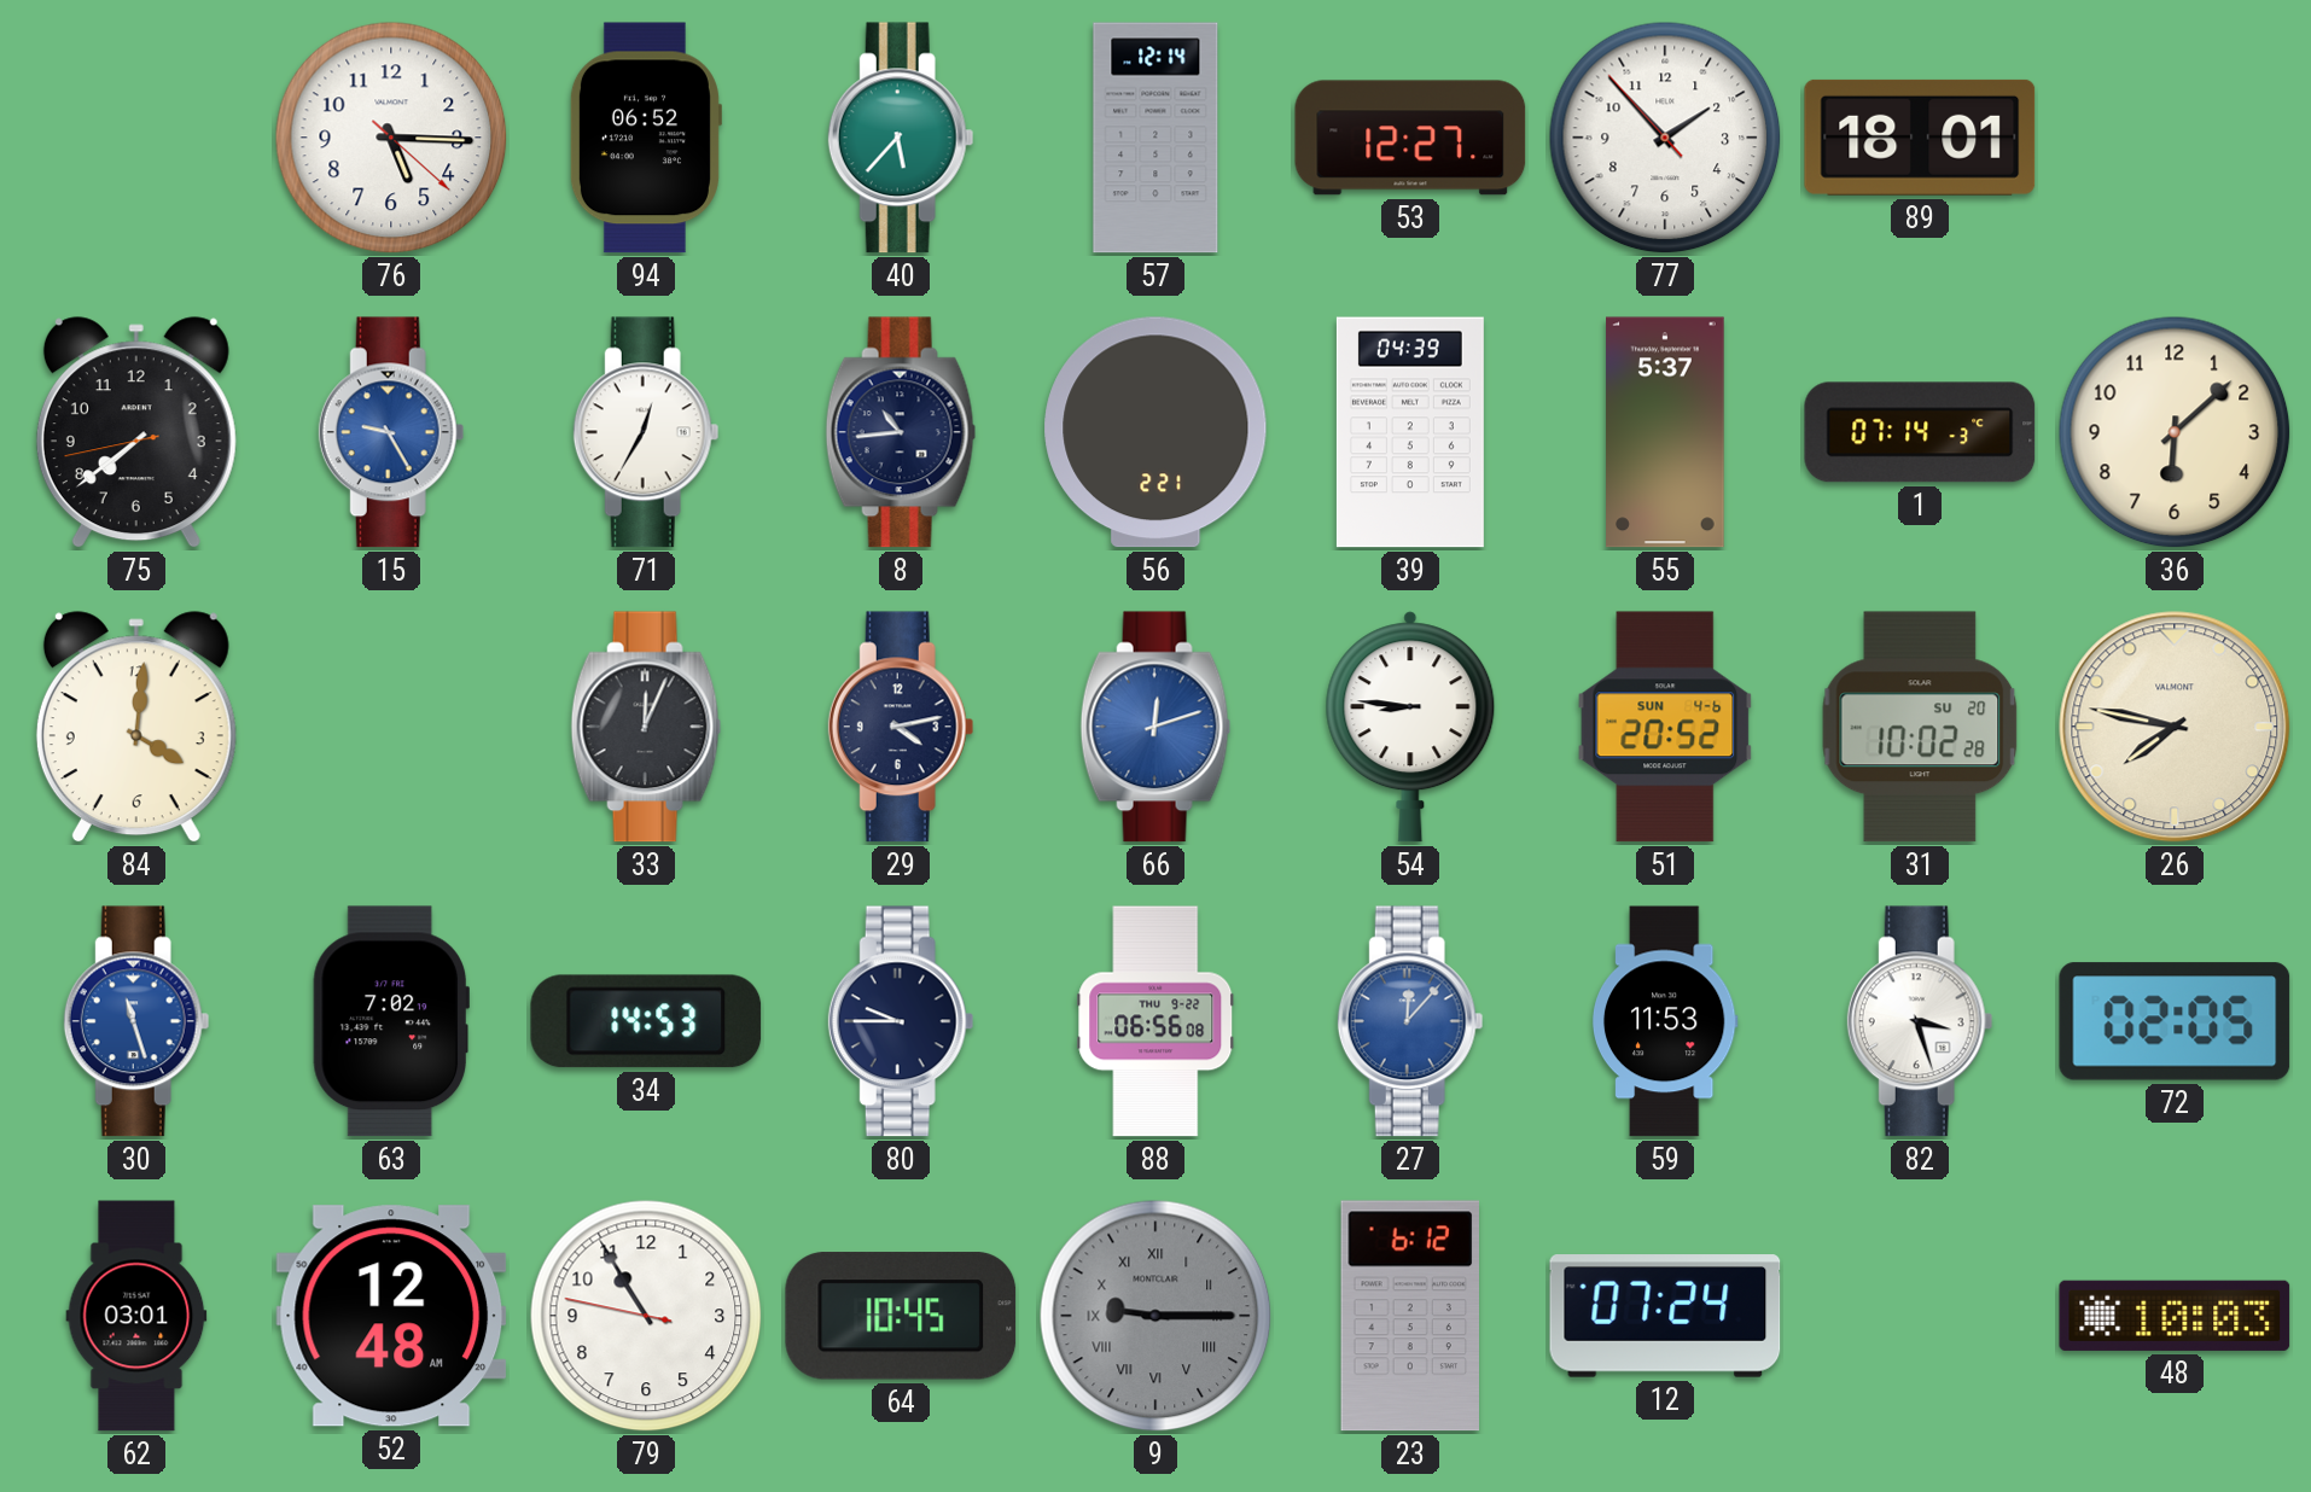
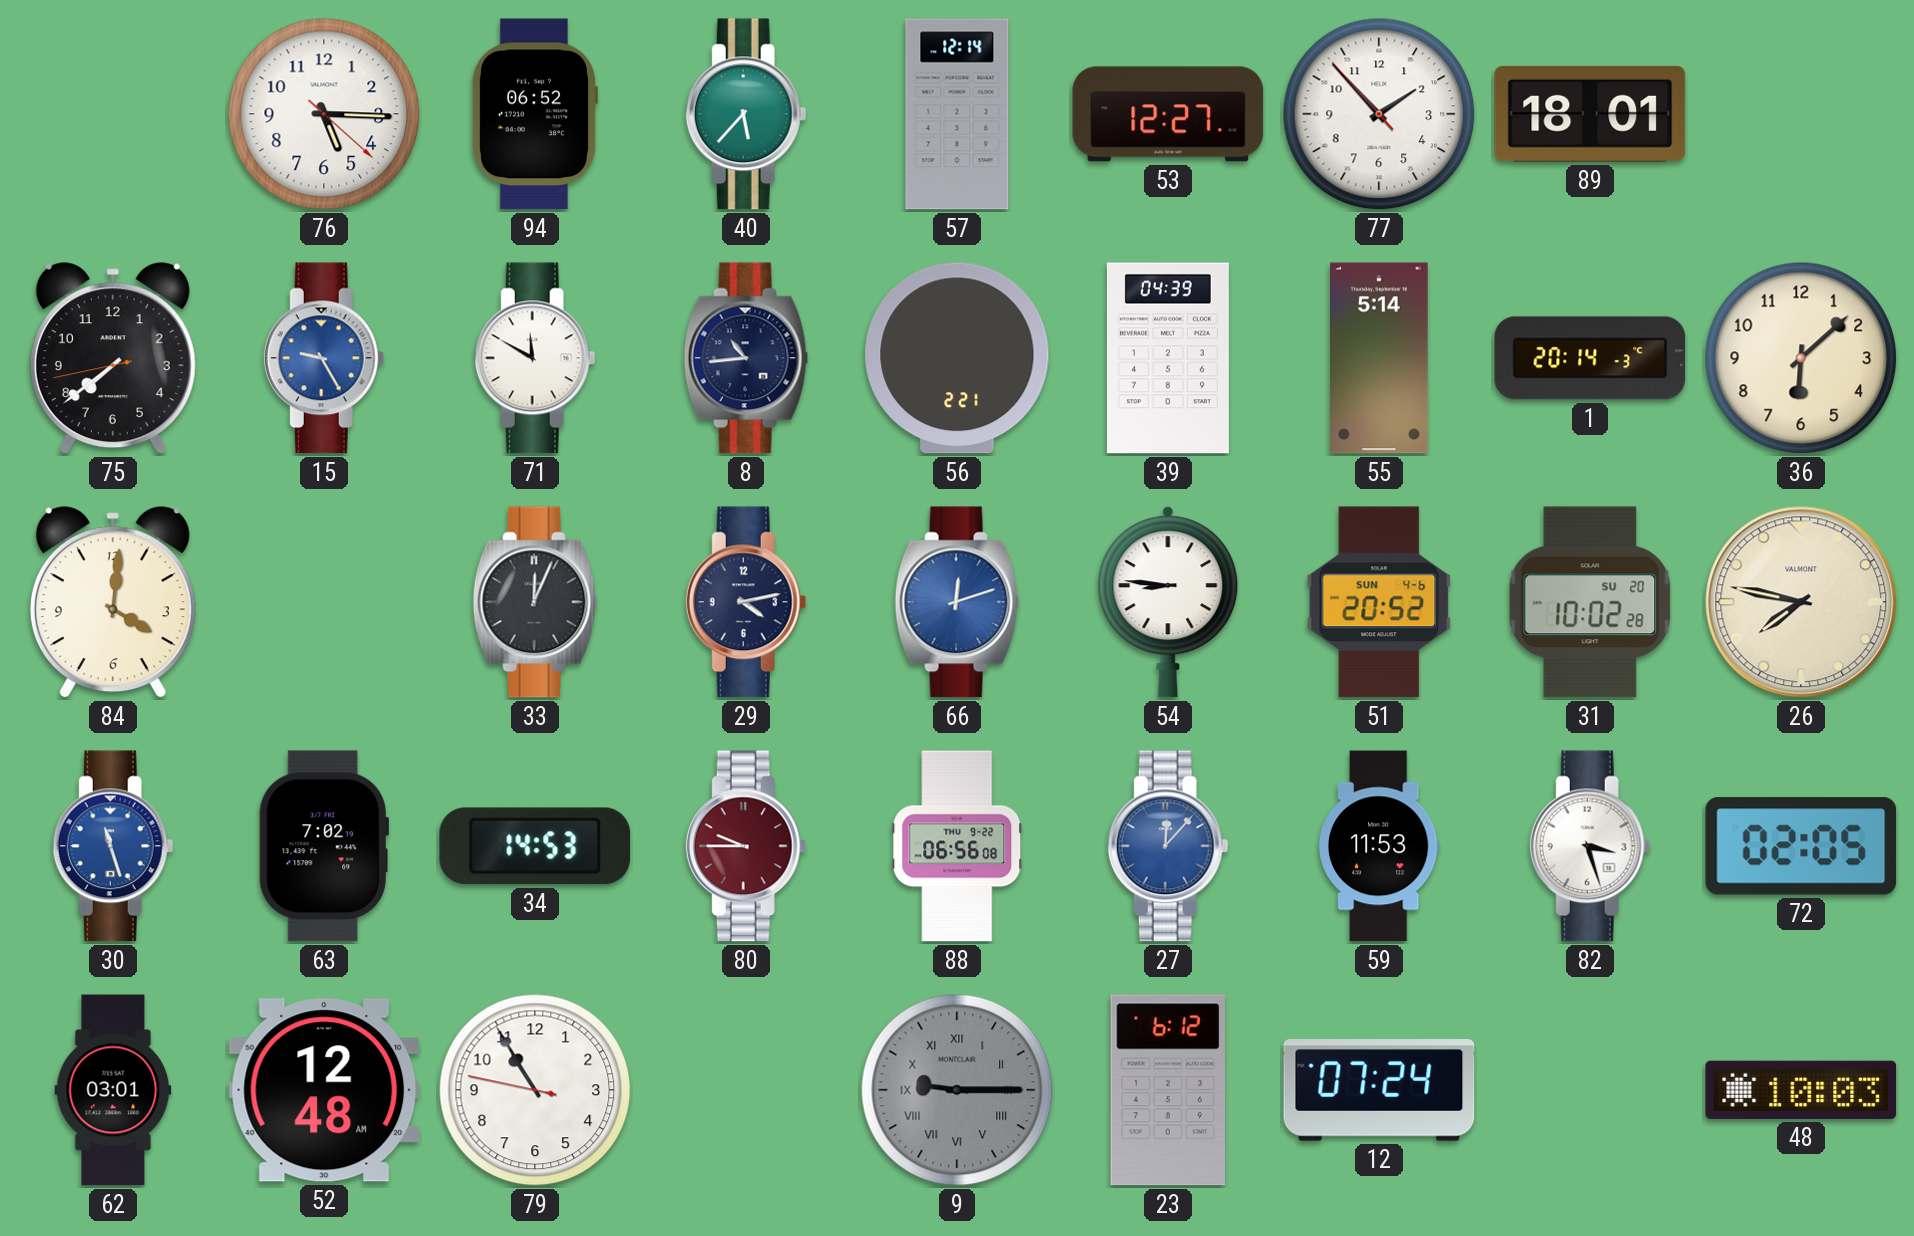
71: 12:35 -> 11:50
55: 5:37 -> 5:14
1: 07:14 -> 20:14
80 dial: navy -> burgundy
64: 10:45 -> none
